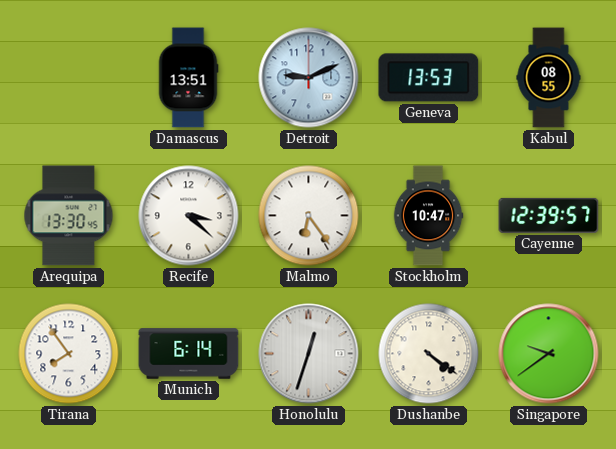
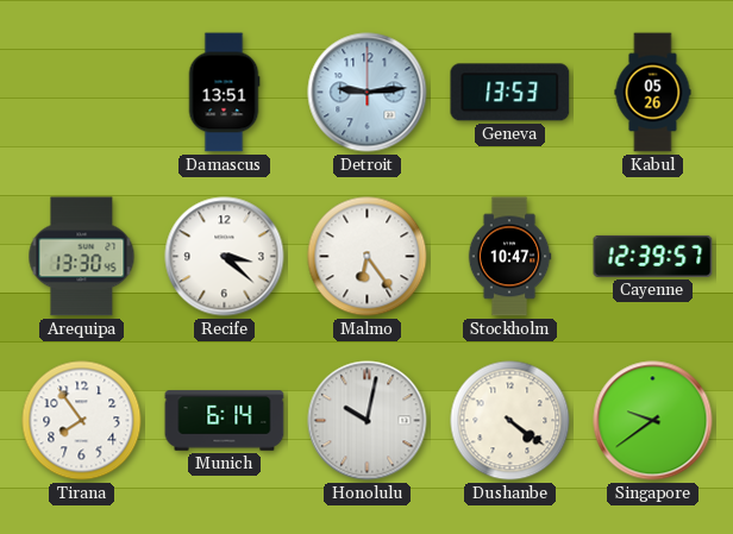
Detroit: 9:11 -> 9:14
Kabul: 08:55 -> 05:26
Honolulu: 12:33 -> 10:02
